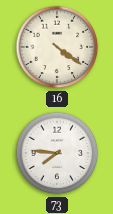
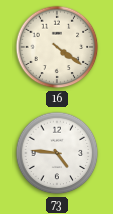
73: 7:46 -> 4:46
